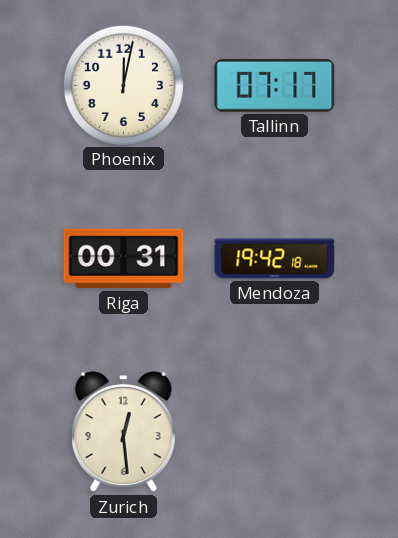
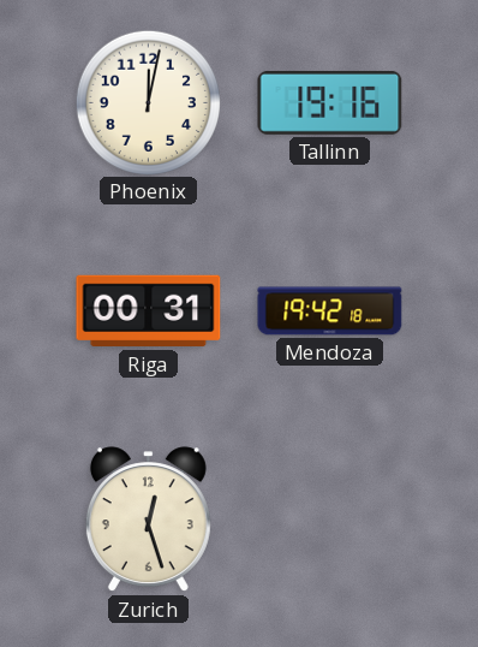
Tallinn: 07:17 -> 19:16
Zurich: 12:29 -> 12:27
